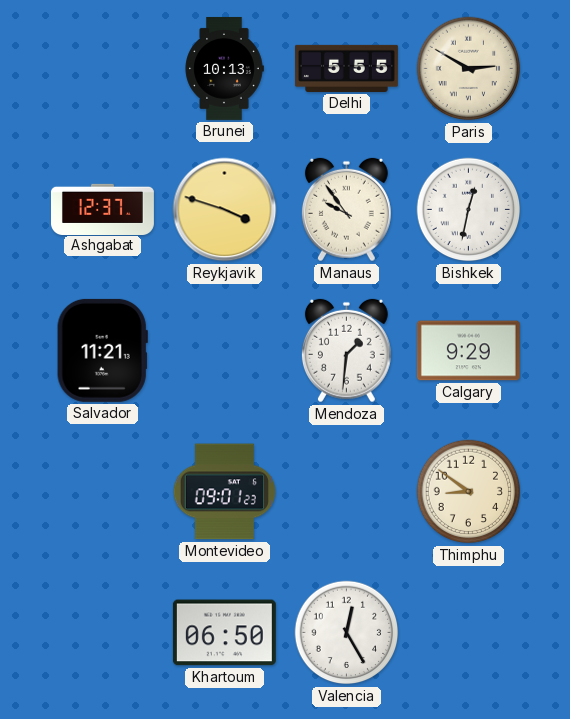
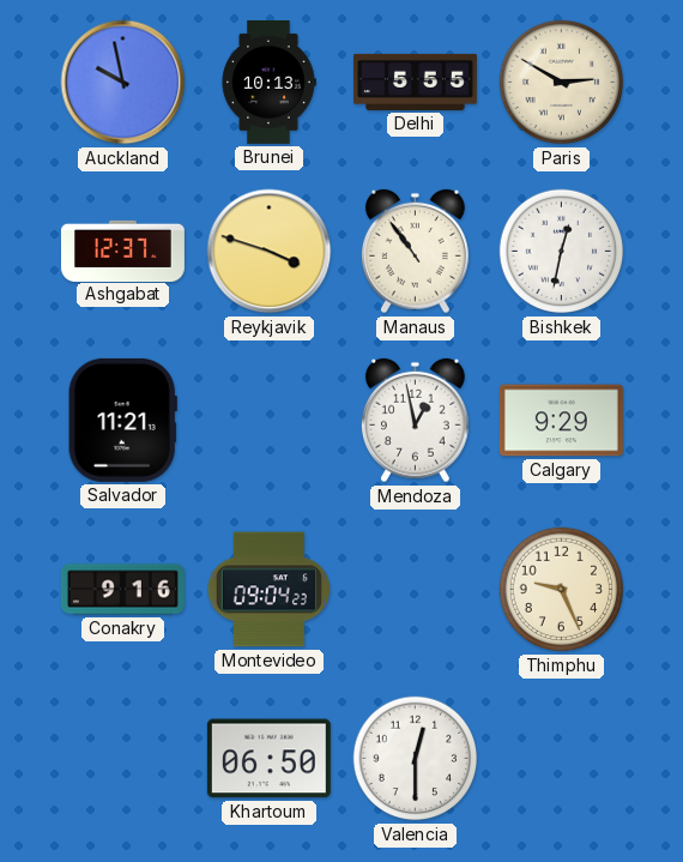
Auckland: none -> 9:58
Manaus: 9:54 -> 10:54
Mendoza: 1:31 -> 12:58
Conakry: none -> 9:16
Montevideo: 09:01 -> 09:04
Thimphu: 8:51 -> 9:26
Valencia: 12:25 -> 12:30
